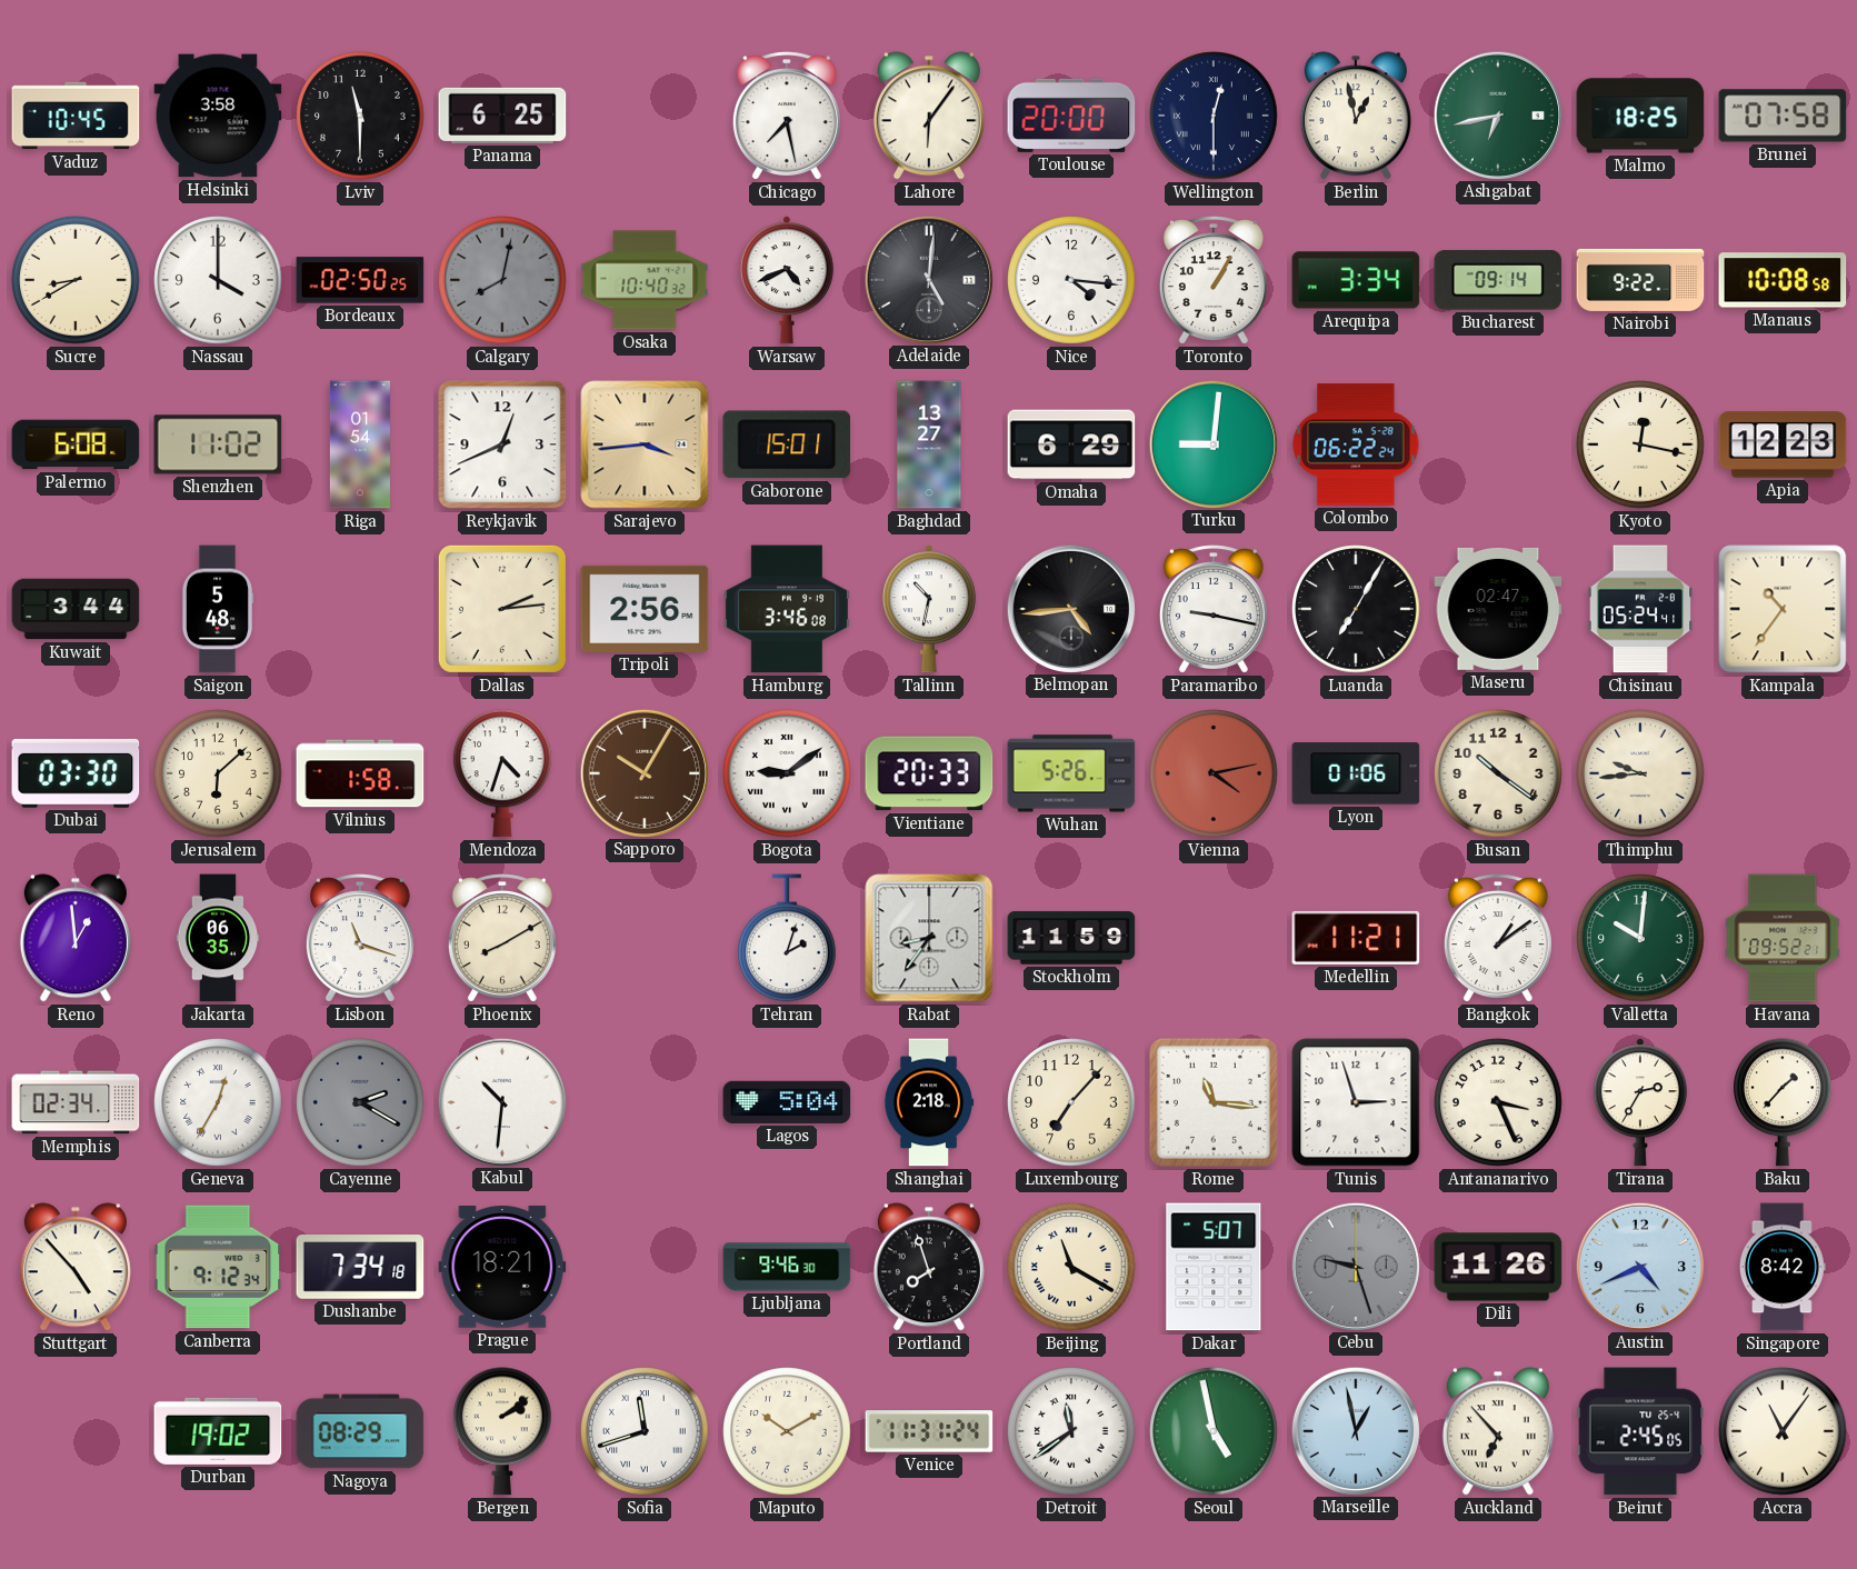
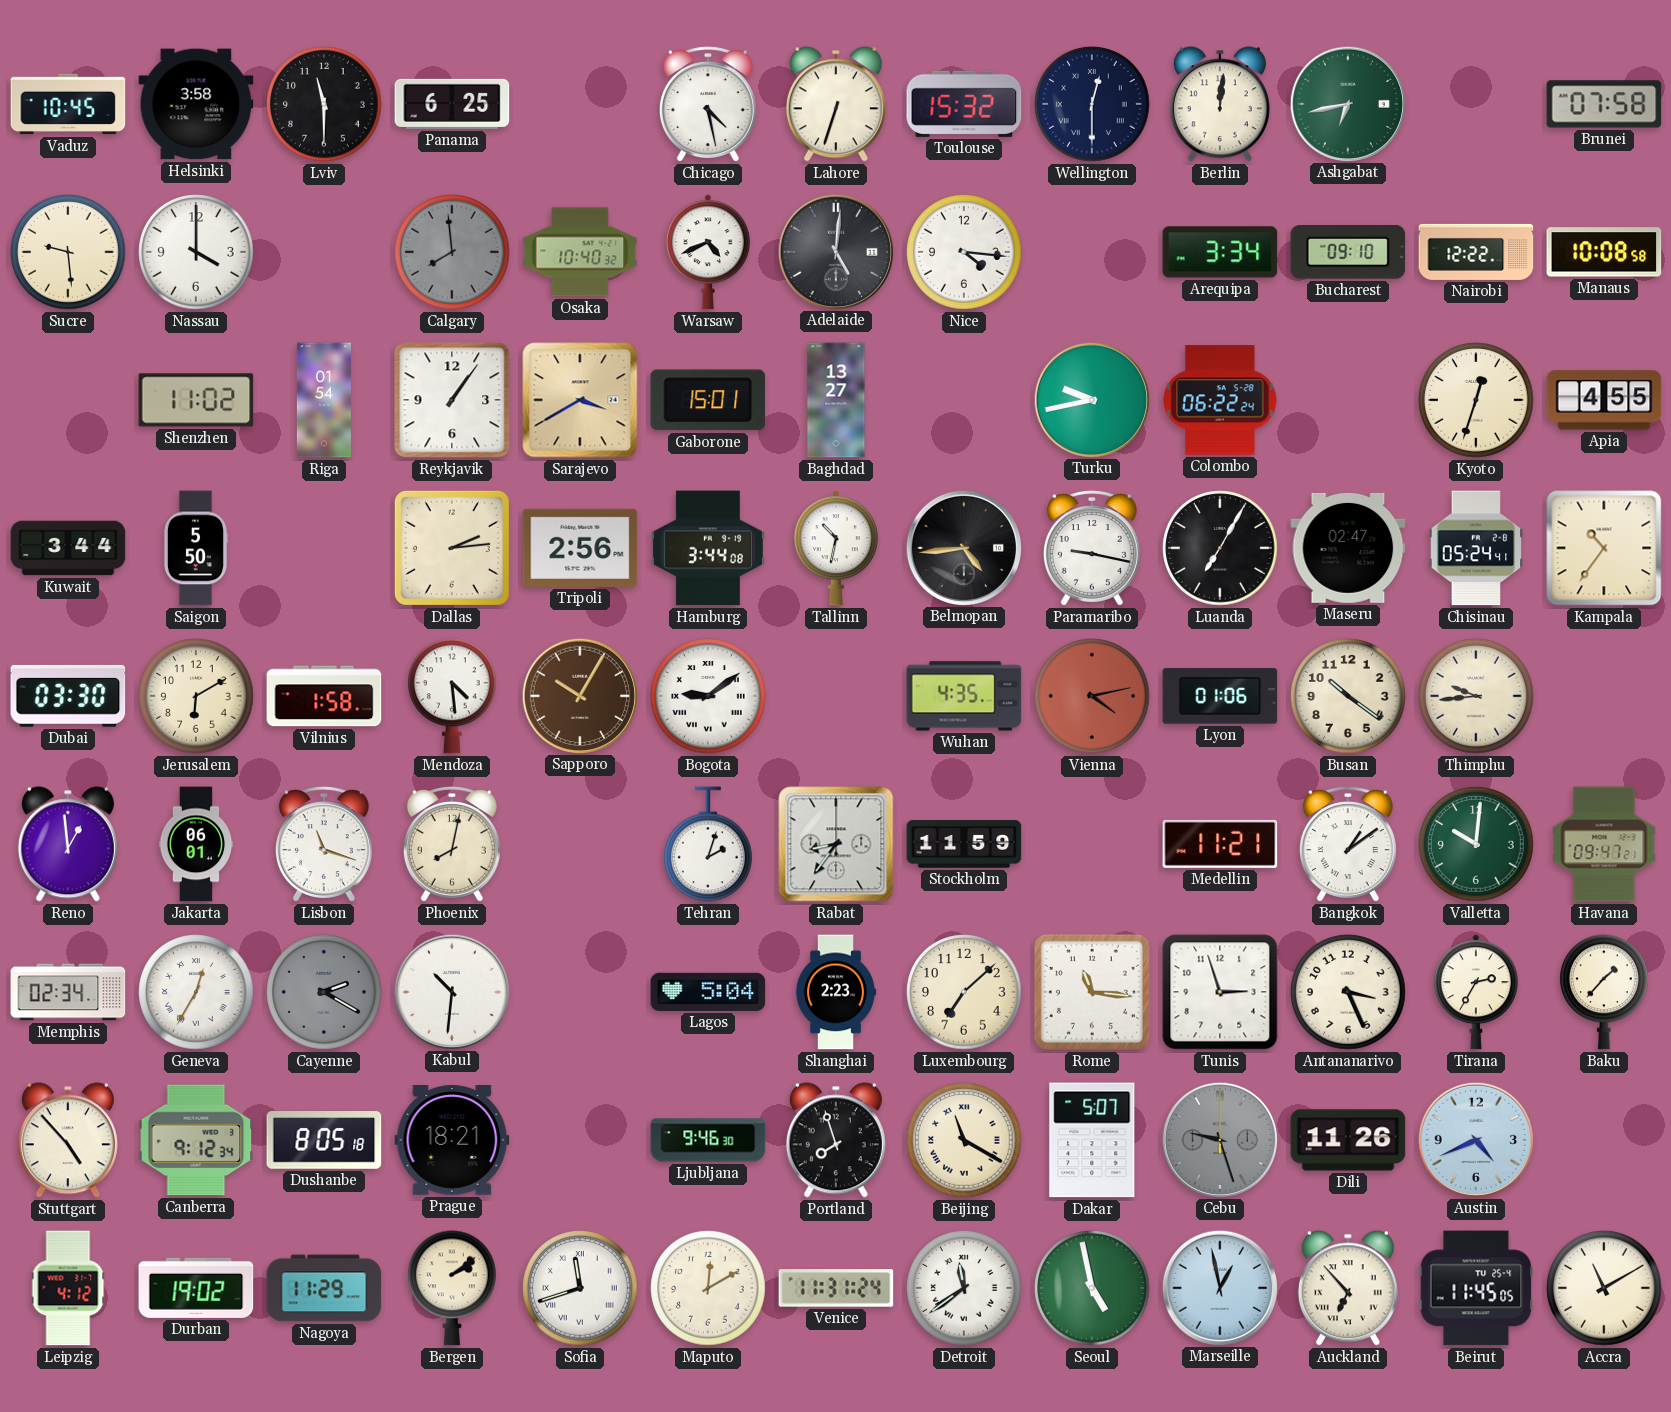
Chicago: 7:28 -> 4:28
Lahore: 6:06 -> 6:33
Toulouse: 20:00 -> 15:32
Berlin: 12:58 -> 12:01
Malmo: 18:25 -> none
Sucre: 8:40 -> 9:29
Bordeaux: 02:50 -> none
Calgary: 8:02 -> 7:59
Toronto: 1:05 -> none
Bucharest: 09:14 -> 09:10
Nairobi: 9:22 -> 12:22
Palermo: 6:08 -> none
Reykjavik: 12:41 -> 1:06
Sarajevo: 3:44 -> 3:40
Omaha: 6:29 -> none
Turku: 9:01 -> 9:43
Kyoto: 12:17 -> 12:33
Apia: 12:23 -> 4:55
Saigon: 5:48 -> 5:50
Hamburg: 3:46 -> 3:44
Jerusalem: 6:08 -> 6:10
Mendoza: 4:33 -> 4:29
Vientiane: 20:33 -> none
Wuhan: 5:26 -> 4:35
Jakarta: 06:35 -> 06:01
Phoenix: 8:10 -> 8:02
Havana: 09:52 -> 09:47
Shanghai: 2:18 -> 2:23
Luxembourg: 7:07 -> 7:08
Dushanbe: 7:34 -> 8:05
Singapore: 8:42 -> none
Leipzig: none -> 4:12
Nagoya: 08:29 -> 11:29
Maputo: 10:10 -> 12:10
Beirut: 2:45 -> 11:45
Accra: 11:06 -> 11:10
